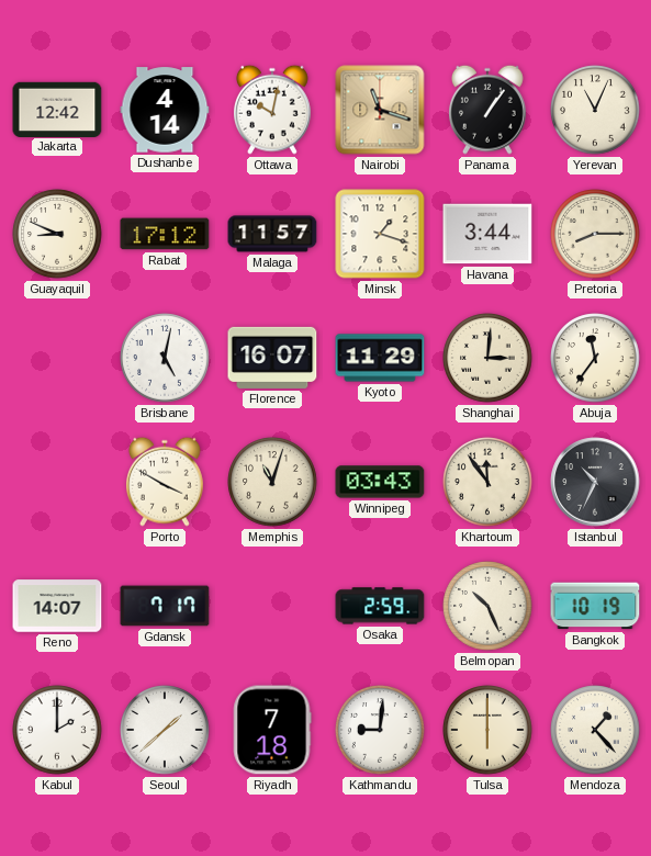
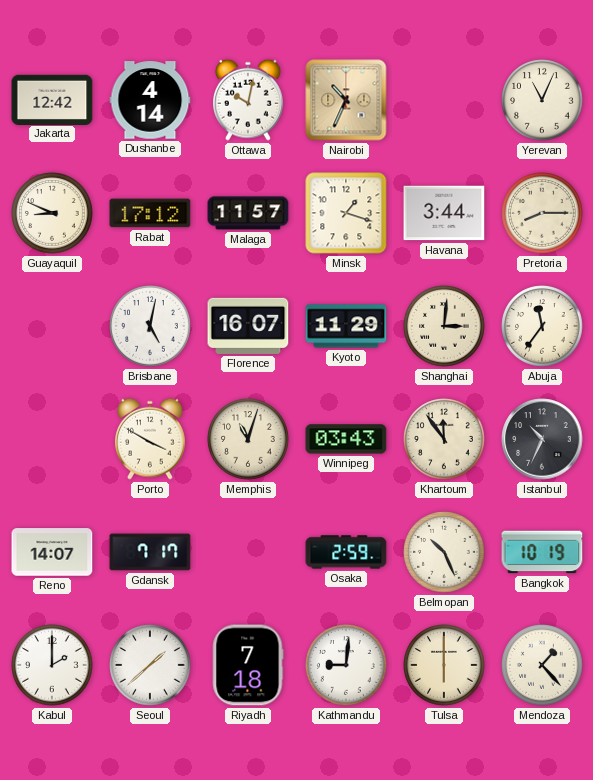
Nairobi: 11:18 -> 10:34
Panama: 1:06 -> none
